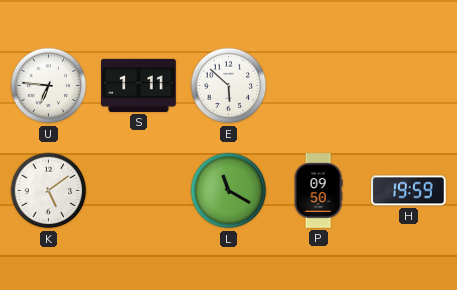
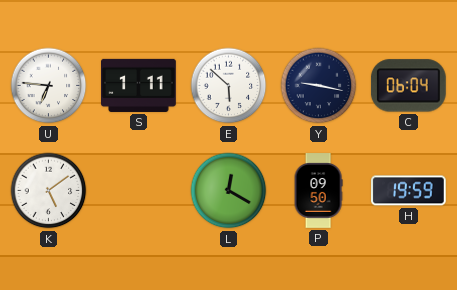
Y: none -> 9:17
C: none -> 06:04
L: 11:20 -> 12:20
